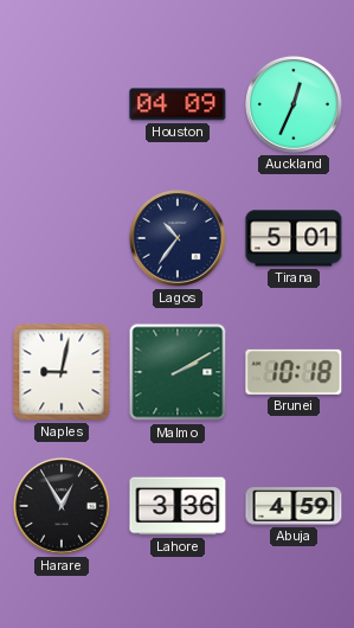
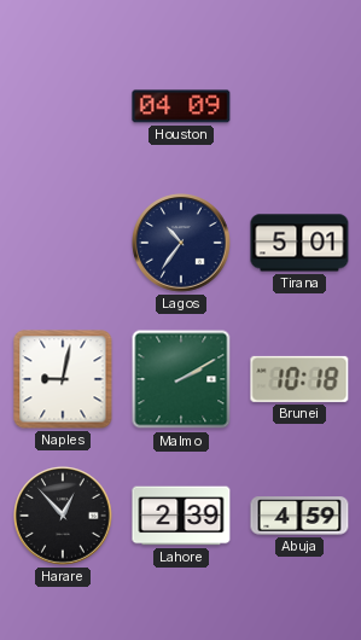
Auckland: 12:34 -> none
Harare: 12:55 -> 12:53
Lahore: 3:36 -> 2:39
